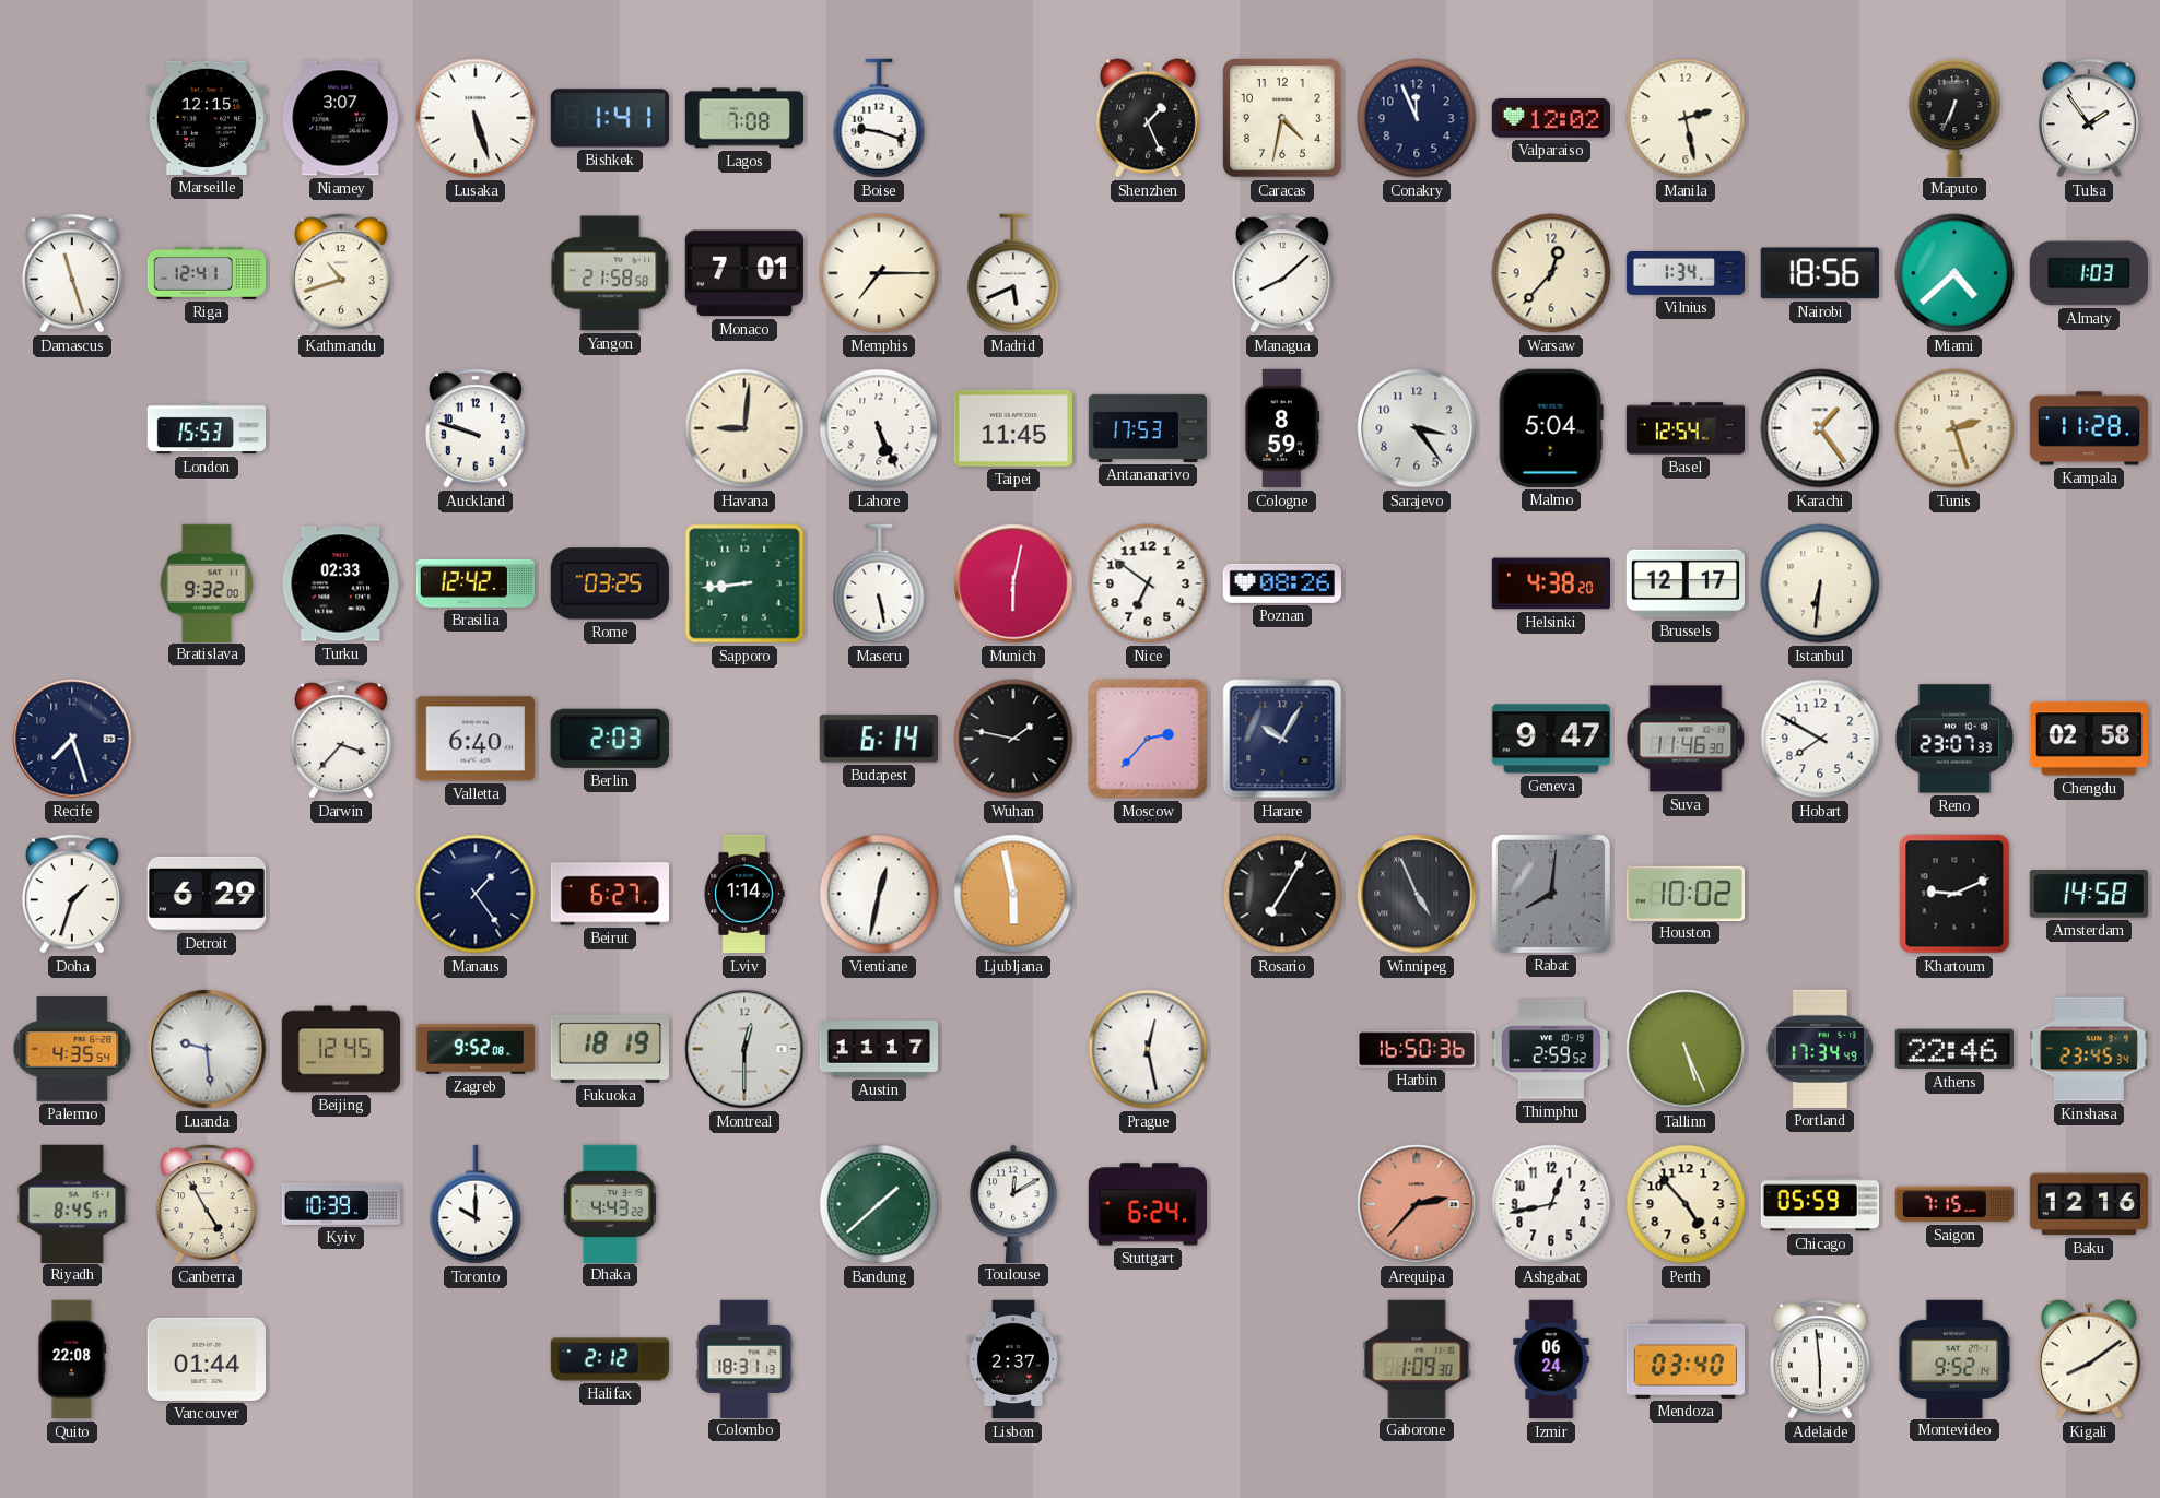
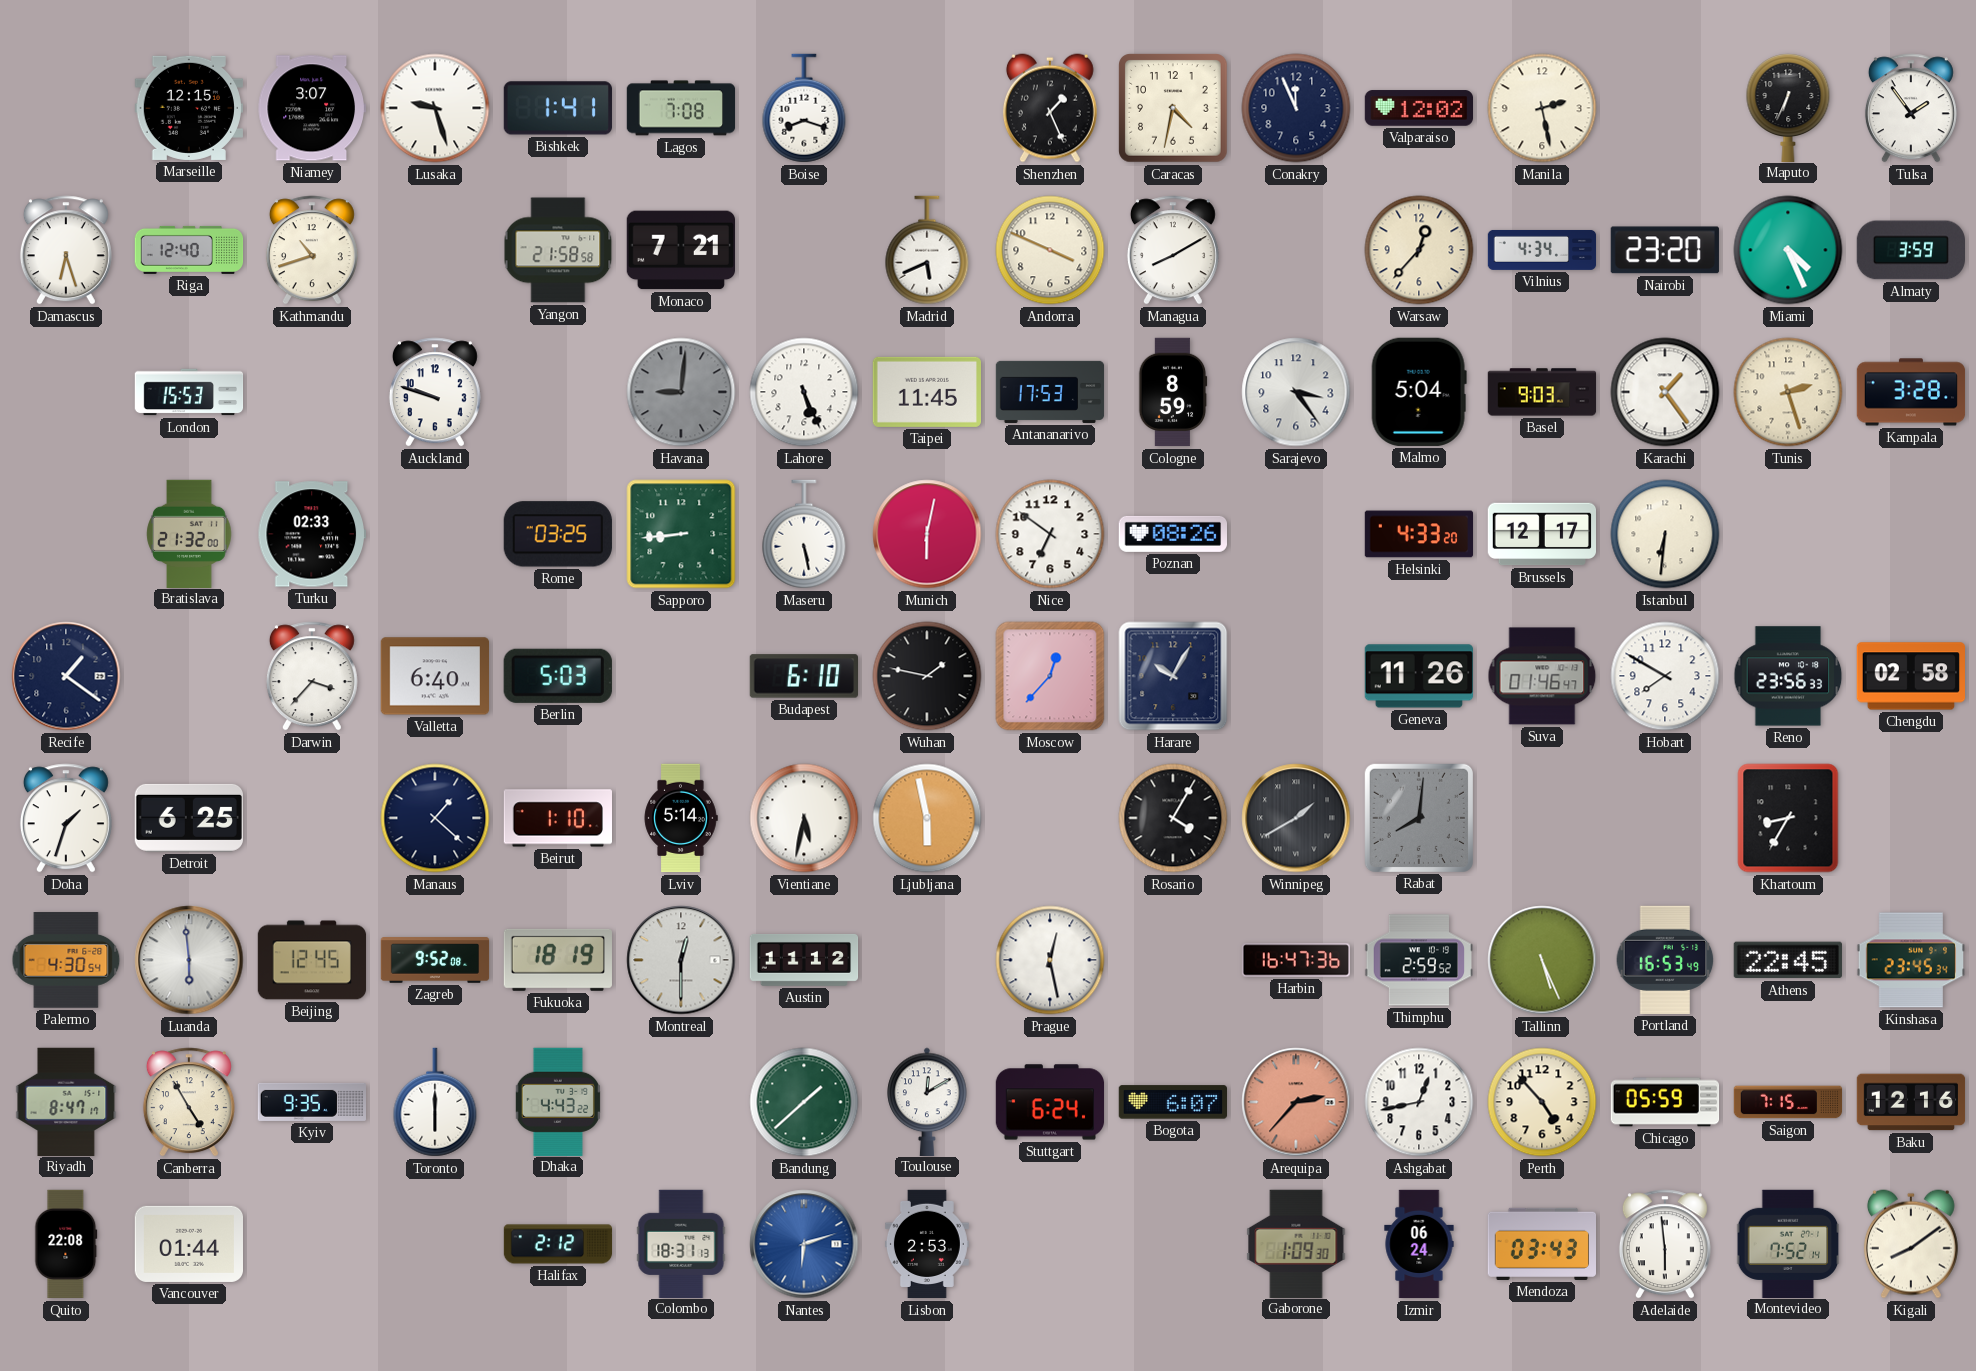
Lusaka: 5:27 -> 9:27
Boise: 9:18 -> 8:18
Damascus: 11:27 -> 6:27
Riga: 12:41 -> 12:40
Monaco: 7:01 -> 7:21
Memphis: 7:15 -> none
Andorra: none -> 3:49
Managua: 8:08 -> 8:10
Vilnius: 1:34 -> 4:34
Nairobi: 18:56 -> 23:20
Miami: 4:38 -> 4:26
Almaty: 1:03 -> 3:59
Havana dial: cream -> grey
Basel: 12:54 -> 9:03
Kampala: 11:28 -> 3:28
Bratislava: 9:32 -> 21:32
Brasilia: 12:42 -> none
Helsinki: 4:38 -> 4:33
Recife: 7:27 -> 1:21
Berlin: 2:03 -> 5:03
Budapest: 6:14 -> 6:10
Moscow: 2:37 -> 12:37
Geneva: 9:47 -> 11:26
Suva: 11:46 -> 01:46
Reno: 23:07 -> 23:56
Detroit: 6:29 -> 6:25
Manaus: 1:24 -> 1:22
Beirut: 6:27 -> 1:10
Lviv: 1:14 -> 5:14
Vientiane: 12:32 -> 5:32
Rosario: 7:05 -> 4:05
Winnipeg: 4:56 -> 1:40
Houston: 10:02 -> none
Khartoum: 9:11 -> 8:35
Amsterdam: 14:58 -> none
Palermo: 4:35 -> 4:30
Luanda: 9:29 -> 5:59
Austin: 11:17 -> 11:12
Harbin: 16:50 -> 16:47
Portland: 17:34 -> 16:53
Athens: 22:46 -> 22:45
Riyadh: 8:45 -> 8:47
Kyiv: 10:39 -> 9:35
Toronto: 10:00 -> 6:00
Bogota: none -> 6:07
Nantes: none -> 6:12
Lisbon: 2:37 -> 2:53
Mendoza: 03:40 -> 03:43
Montevideo: 9:52 -> 7:52
